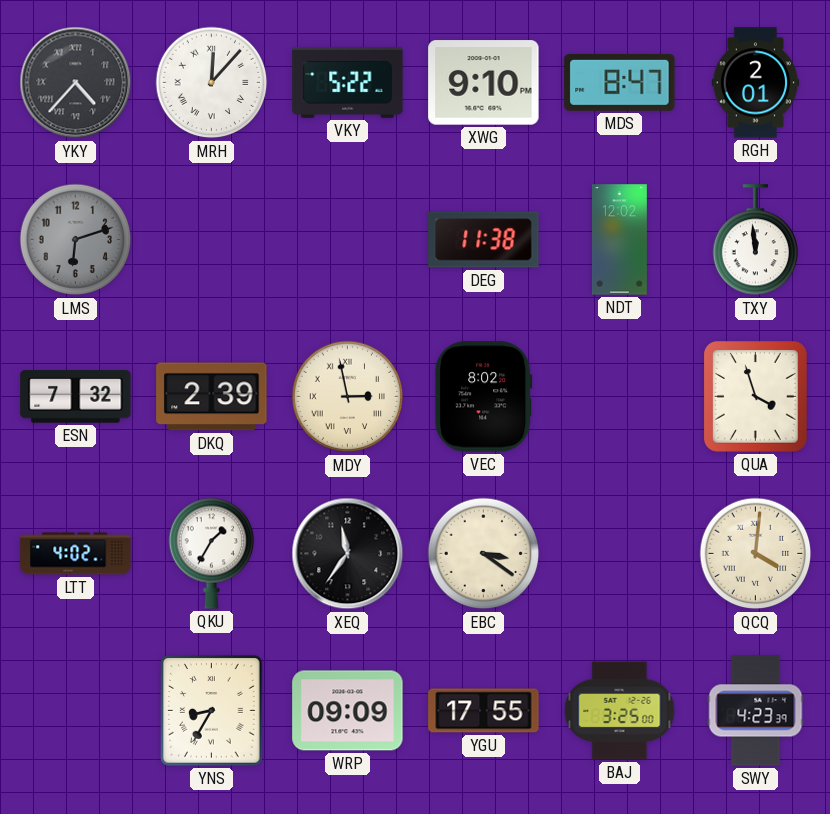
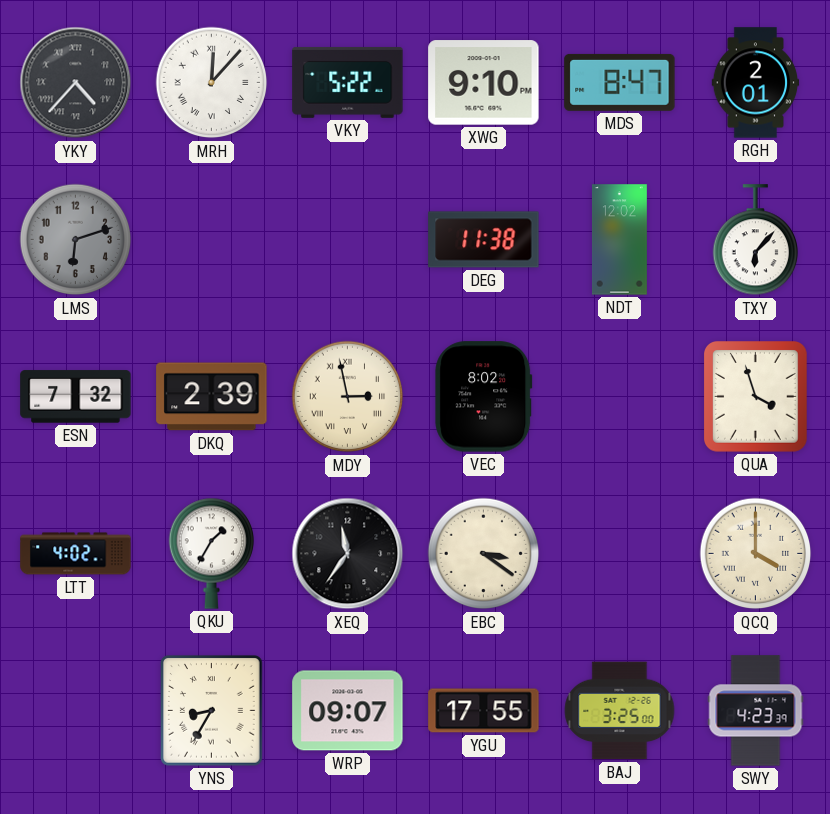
TXY: 11:59 -> 6:07
QCQ: 4:01 -> 4:00
WRP: 09:09 -> 09:07
